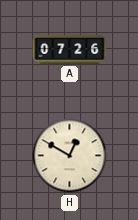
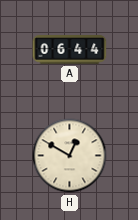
A: 07:26 -> 06:44
